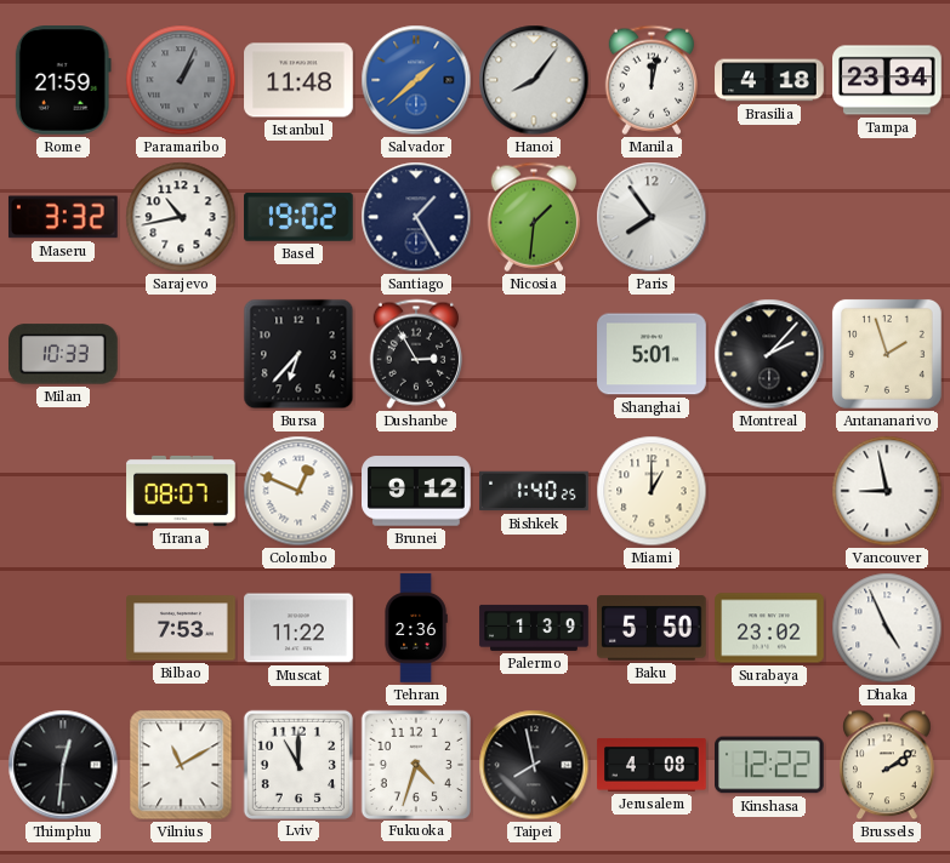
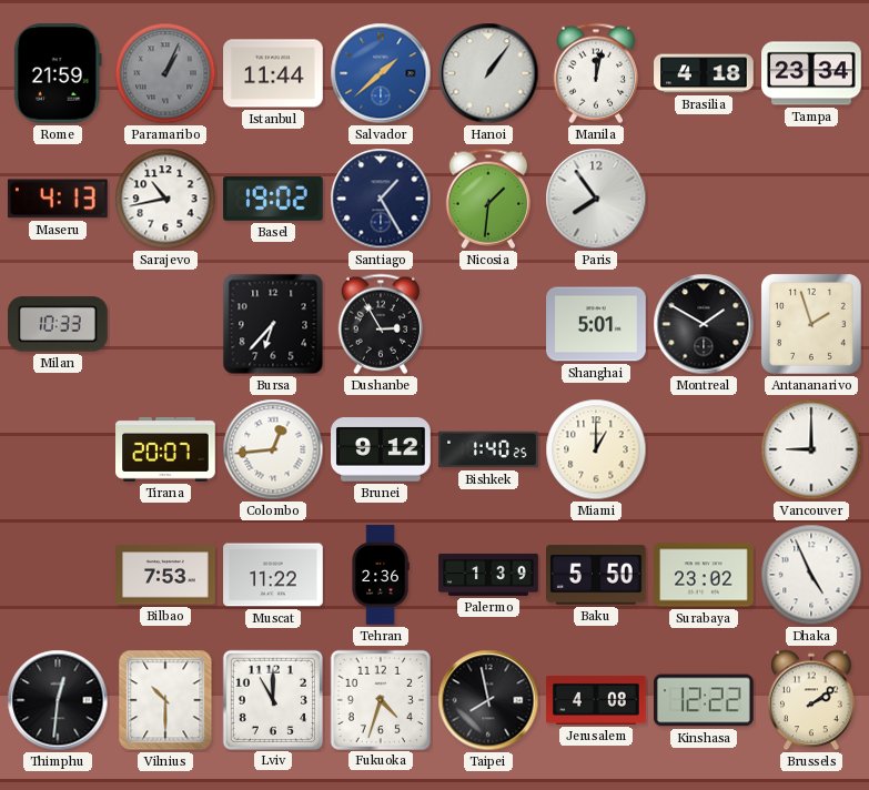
Istanbul: 11:48 -> 11:44
Hanoi: 8:06 -> 1:06
Maseru: 3:32 -> 4:13
Montreal: 2:07 -> 1:50
Tirana: 08:07 -> 20:07
Colombo: 12:49 -> 12:44
Vancouver: 8:58 -> 9:00
Vilnius: 11:10 -> 10:30
